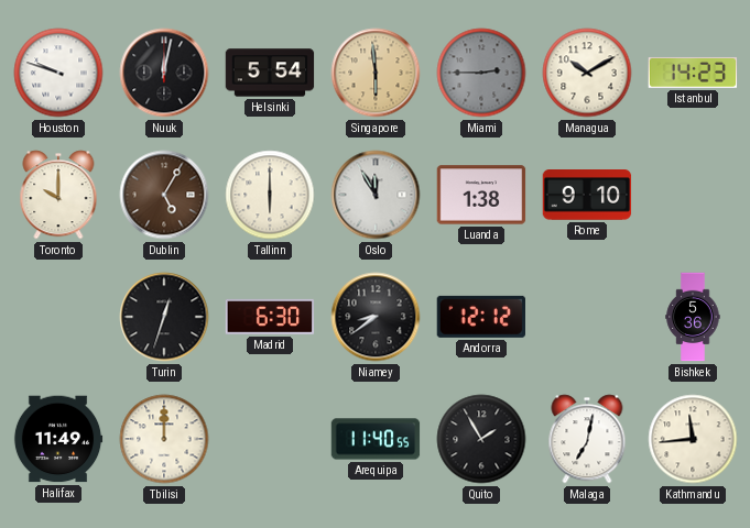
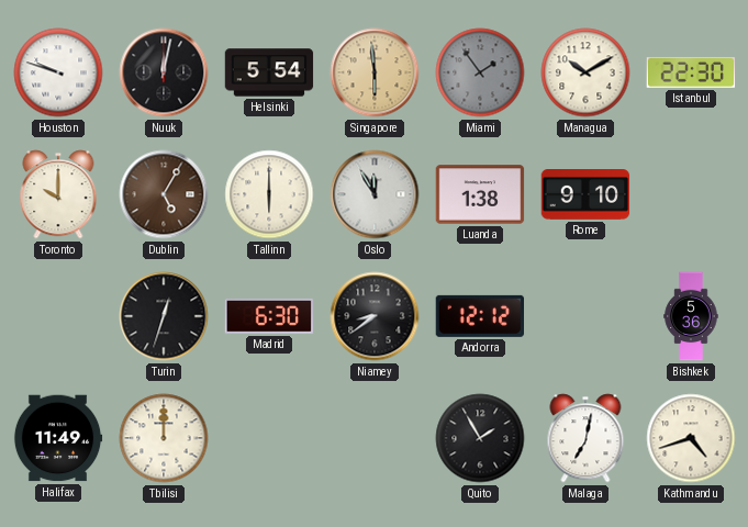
Miami: 2:45 -> 1:54
Istanbul: 14:23 -> 22:30
Arequipa: 11:40 -> none
Kathmandu: 11:44 -> 4:42
